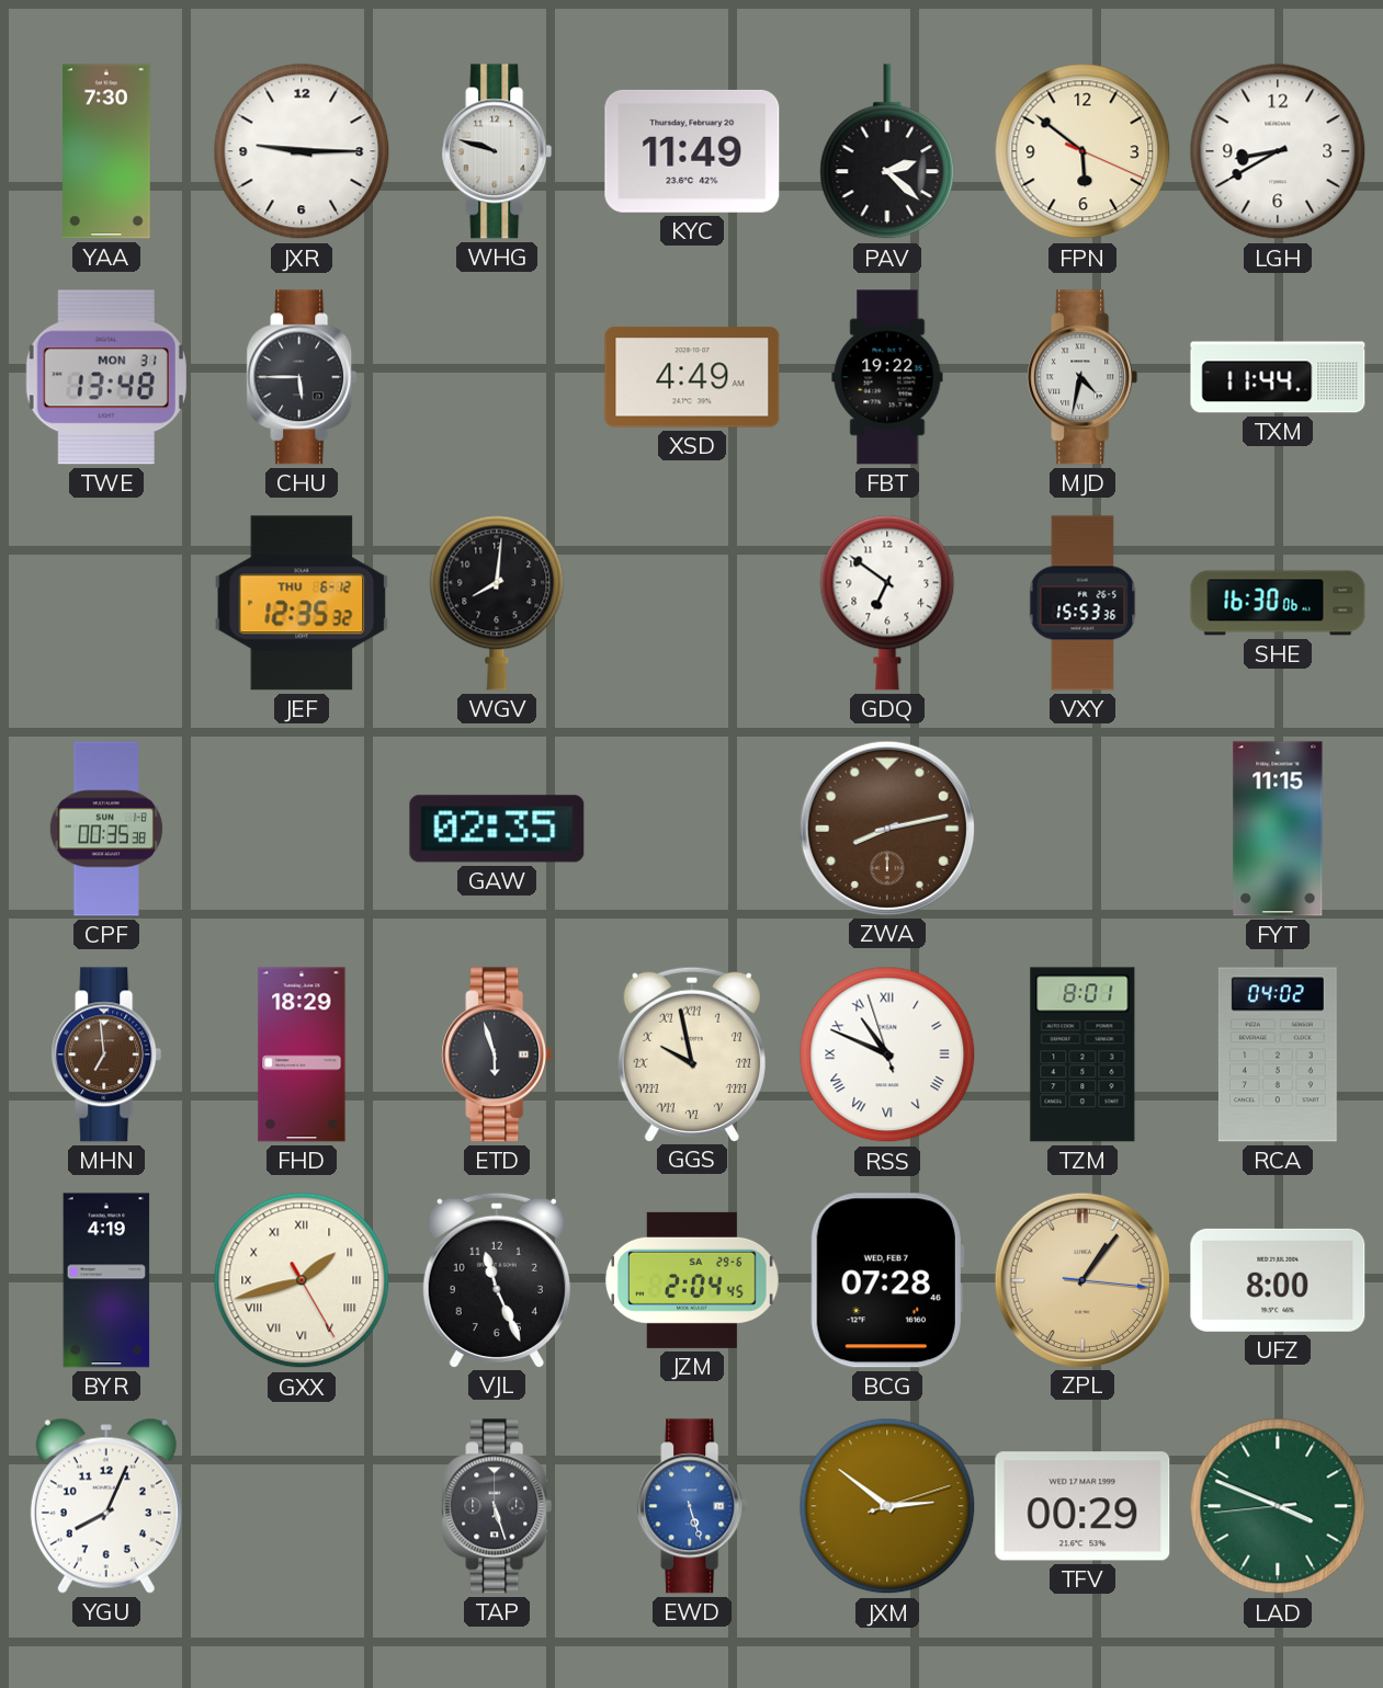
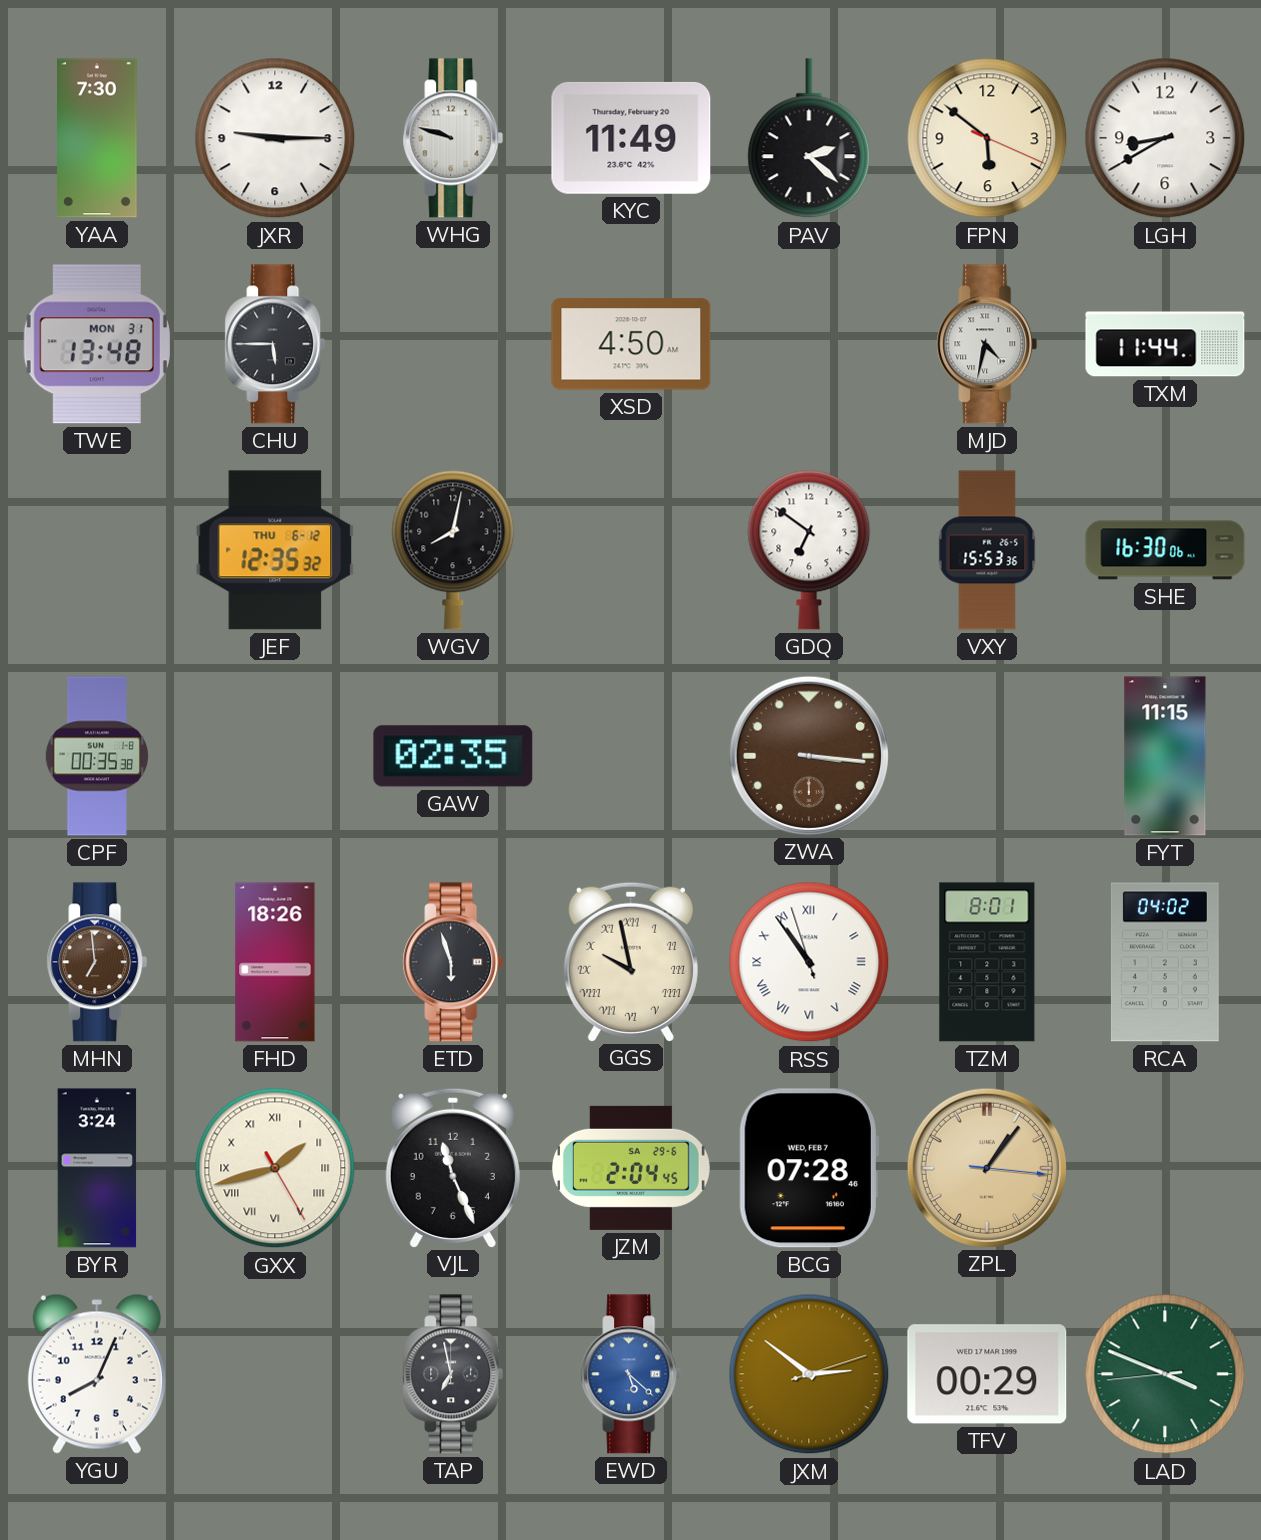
XSD: 4:49 -> 4:50
FBT: 19:22 -> none
WGV: 8:01 -> 8:02
ZWA: 8:13 -> 3:16
FHD: 18:29 -> 18:26
RSS: 10:48 -> 10:53
BYR: 4:19 -> 3:24
UFZ: 8:00 -> none
TAP: 5:27 -> 6:58
EWD: 5:27 -> 5:22
